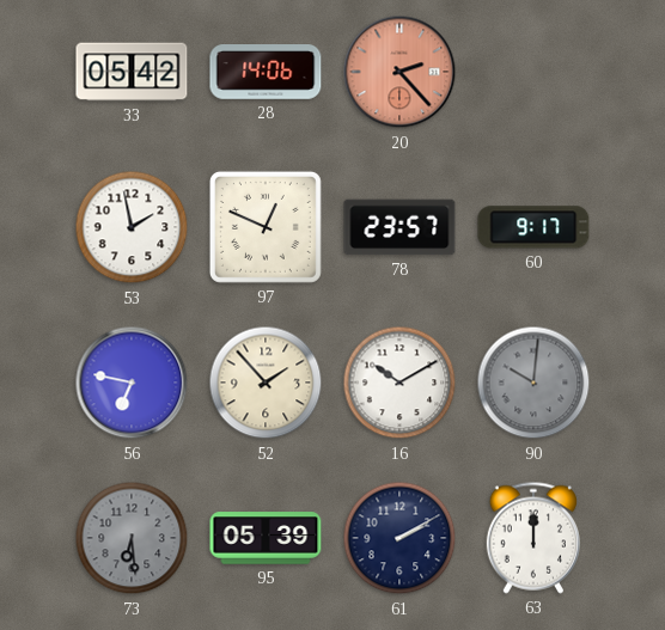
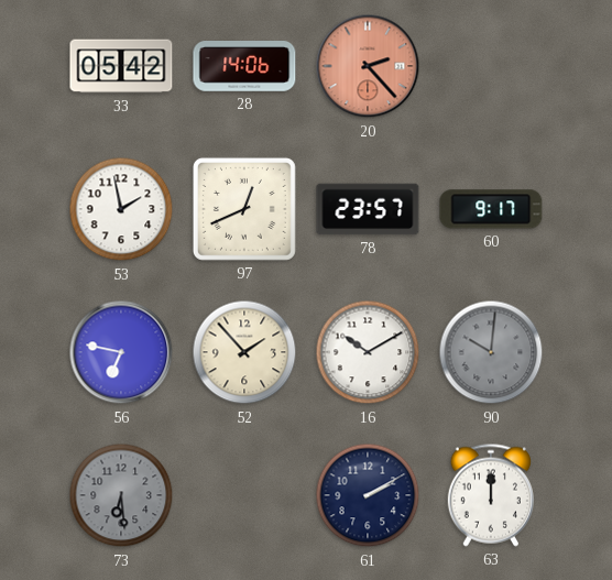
97: 12:49 -> 12:41
95: 05:39 -> none
